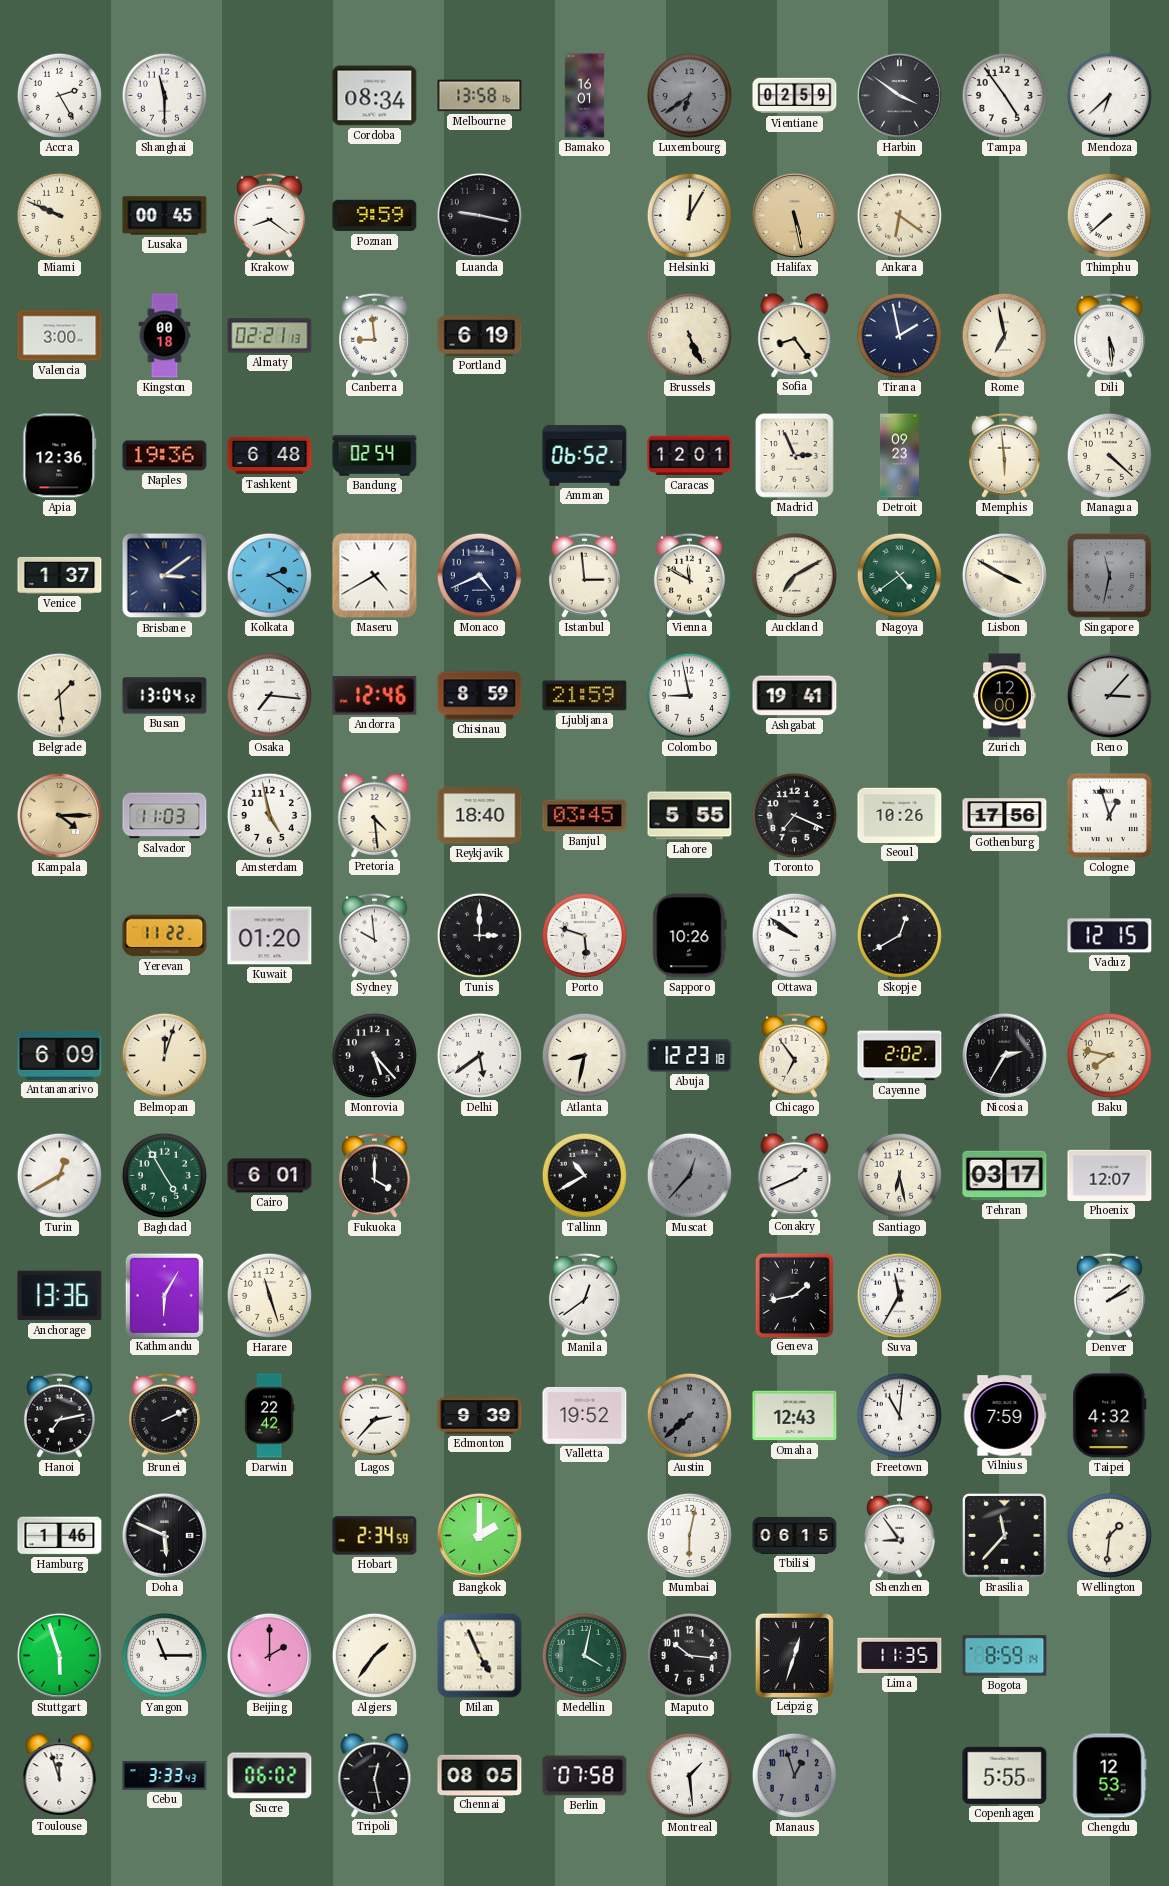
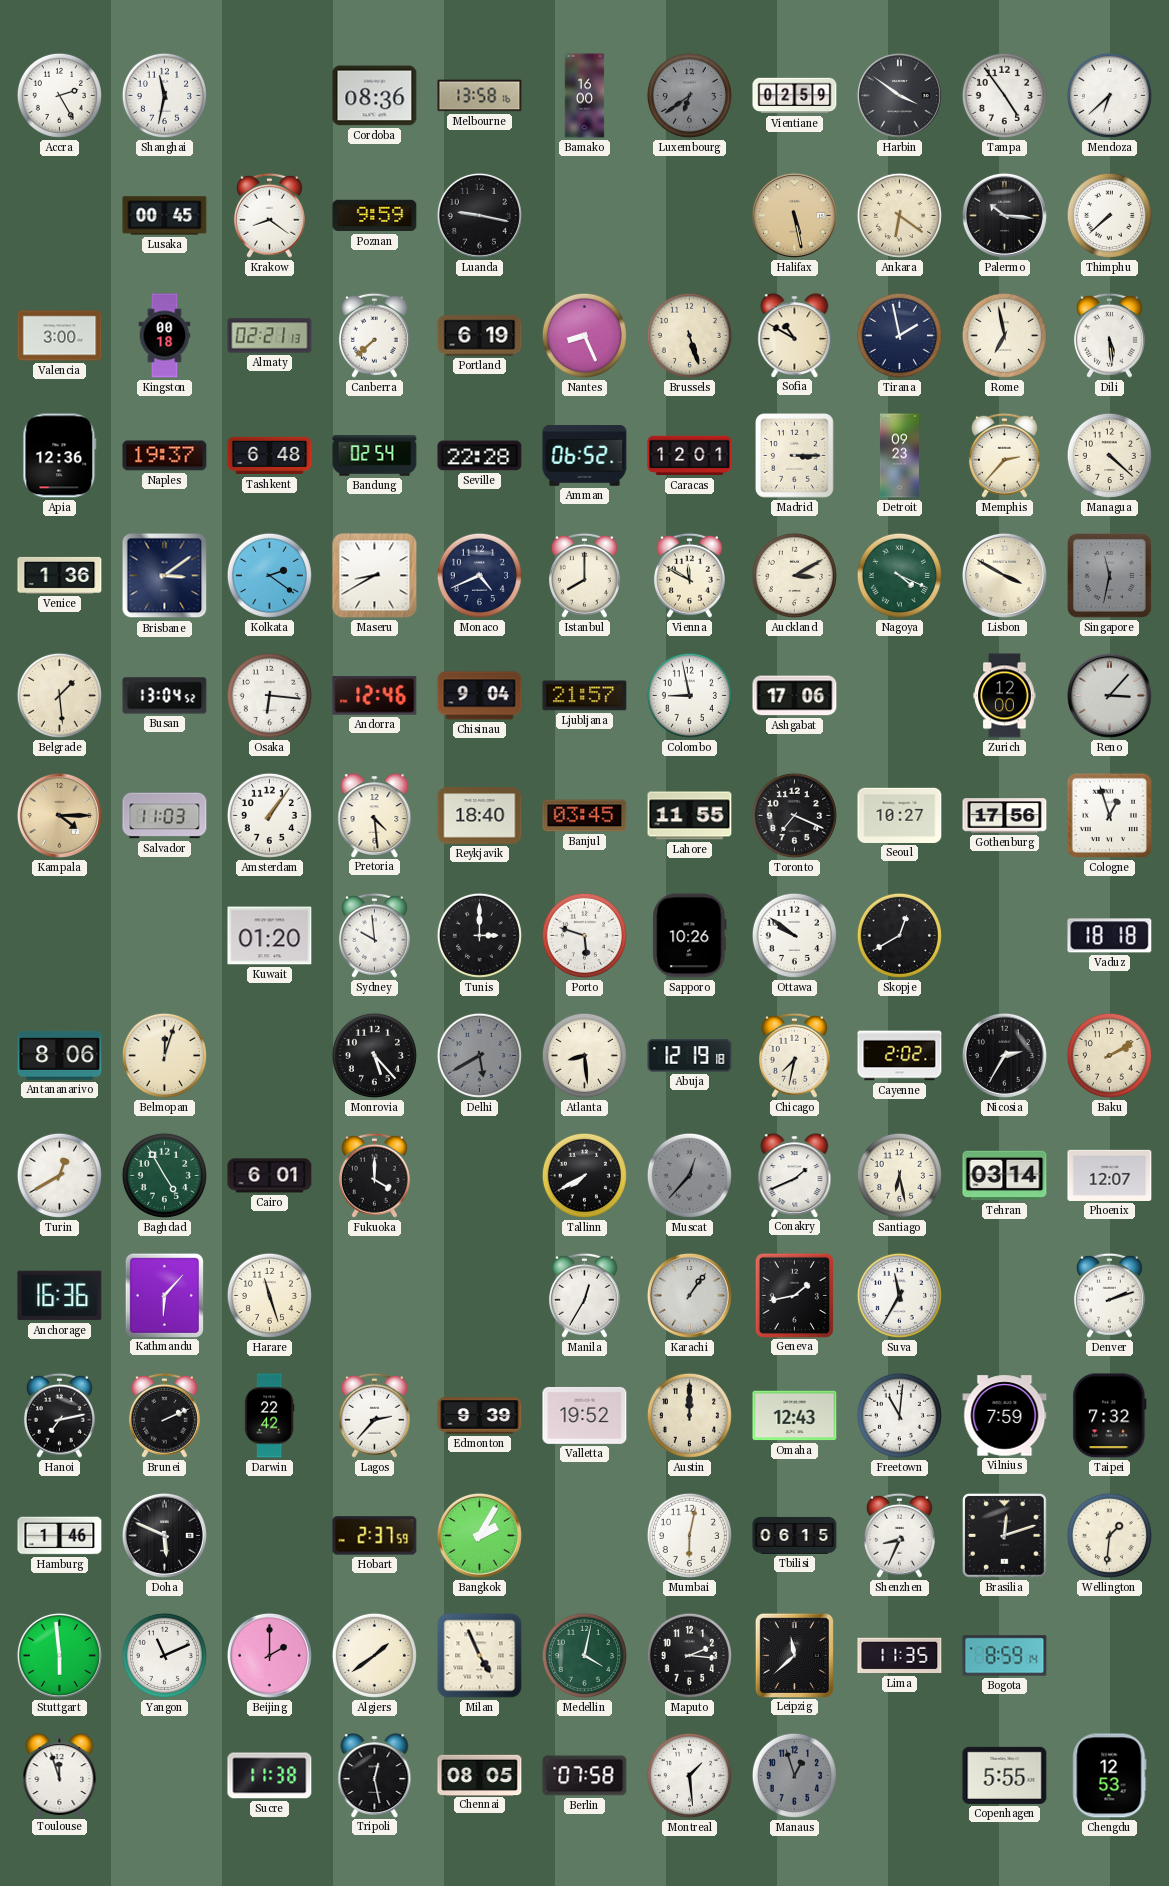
Shanghai: 11:30 -> 11:32
Cordoba: 08:34 -> 08:36
Bamako: 16:01 -> 16:00
Miami: 9:49 -> none
Helsinki: 12:05 -> none
Palermo: none -> 10:16
Canberra: 8:59 -> 7:38
Nantes: none -> 8:26
Brussels: 5:26 -> 5:27
Sofia: 8:24 -> 10:50
Naples: 19:36 -> 19:37
Seville: none -> 22:28
Madrid: 2:56 -> 3:15
Memphis: 5:59 -> 2:37
Venice: 1:37 -> 1:36
Maseru: 4:40 -> 8:40
Istanbul: 2:59 -> 8:00
Auckland: 7:10 -> 3:10
Nagoya: 4:39 -> 4:19
Osaka: 7:16 -> 6:16
Chisinau: 8:59 -> 9:04
Ljubljana: 21:59 -> 21:57
Ashgabat: 19:41 -> 17:06
Amsterdam: 4:58 -> 1:06
Lahore: 5:55 -> 11:55
Seoul: 10:26 -> 10:27
Yerevan: 11:22 -> none
Vaduz: 12:15 -> 18:18
Antananarivo: 6:09 -> 8:06
Delhi: 5:39 -> 5:40
Delhi dial: white -> grey
Atlanta: 8:32 -> 8:29
Abuja: 12:23 -> 12:19
Chicago: 6:54 -> 7:32
Baku: 7:47 -> 2:10
Tallinn: 10:40 -> 7:40
Tehran: 03:17 -> 03:14
Anchorage: 13:36 -> 16:36
Kathmandu: 6:05 -> 6:07
Manila: 12:39 -> 12:35
Karachi: none -> 1:06
Denver: 2:09 -> 2:12
Austin: 7:38 -> 12:00
Austin dial: grey -> cream
Taipei: 4:32 -> 7:32
Hobart: 2:34 -> 2:37
Bangkok: 2:00 -> 2:05
Shenzhen: 8:54 -> 8:34
Brasilia: 11:37 -> 12:12
Stuttgart: 5:57 -> 5:59
Yangon: 11:15 -> 11:11
Algiers: 1:36 -> 1:39
Maputo: 10:16 -> 2:16
Leipzig: 12:33 -> 11:38
Cebu: 3:33 -> none
Sucre: 06:02 -> 11:38
